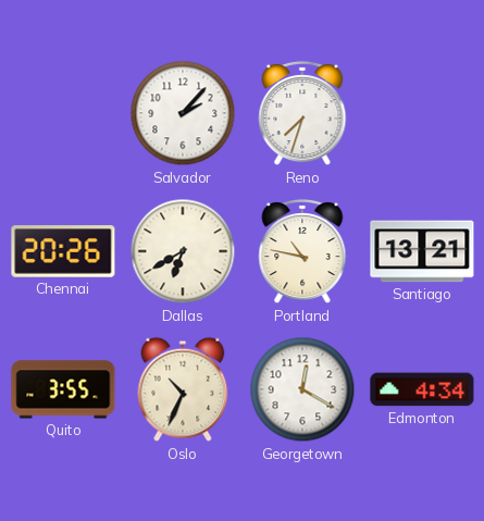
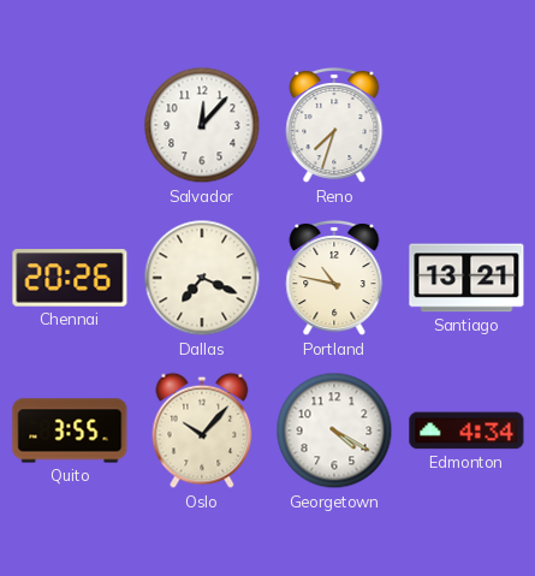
Salvador: 2:07 -> 12:07
Dallas: 6:40 -> 7:19
Oslo: 10:34 -> 10:07
Georgetown: 12:20 -> 4:20
